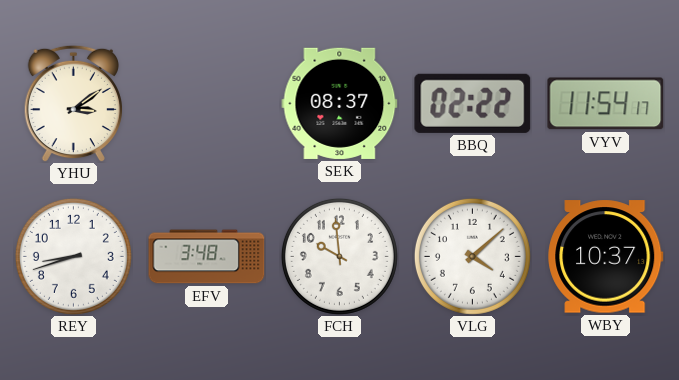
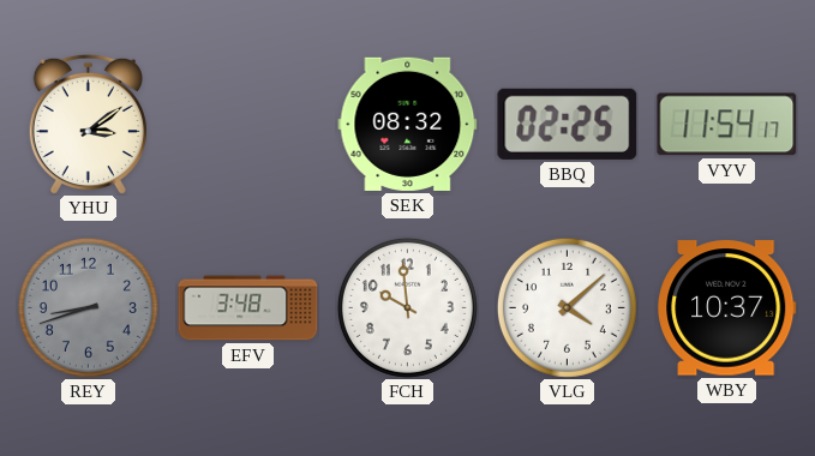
SEK: 08:37 -> 08:32
BBQ: 02:22 -> 02:25
REY dial: white -> grey
